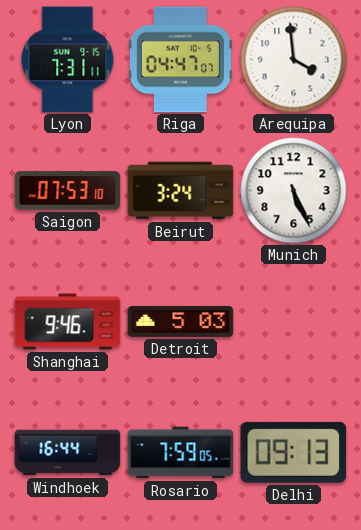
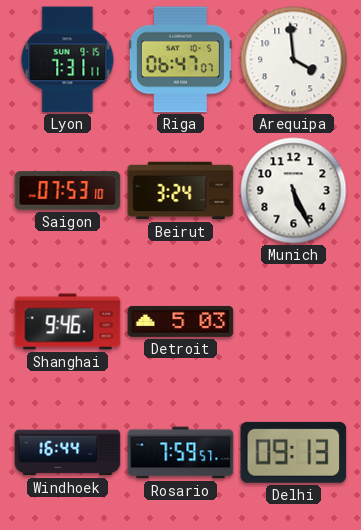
Riga: 04:47 -> 06:47
Rosario: 7:59:05 -> 7:59:57
